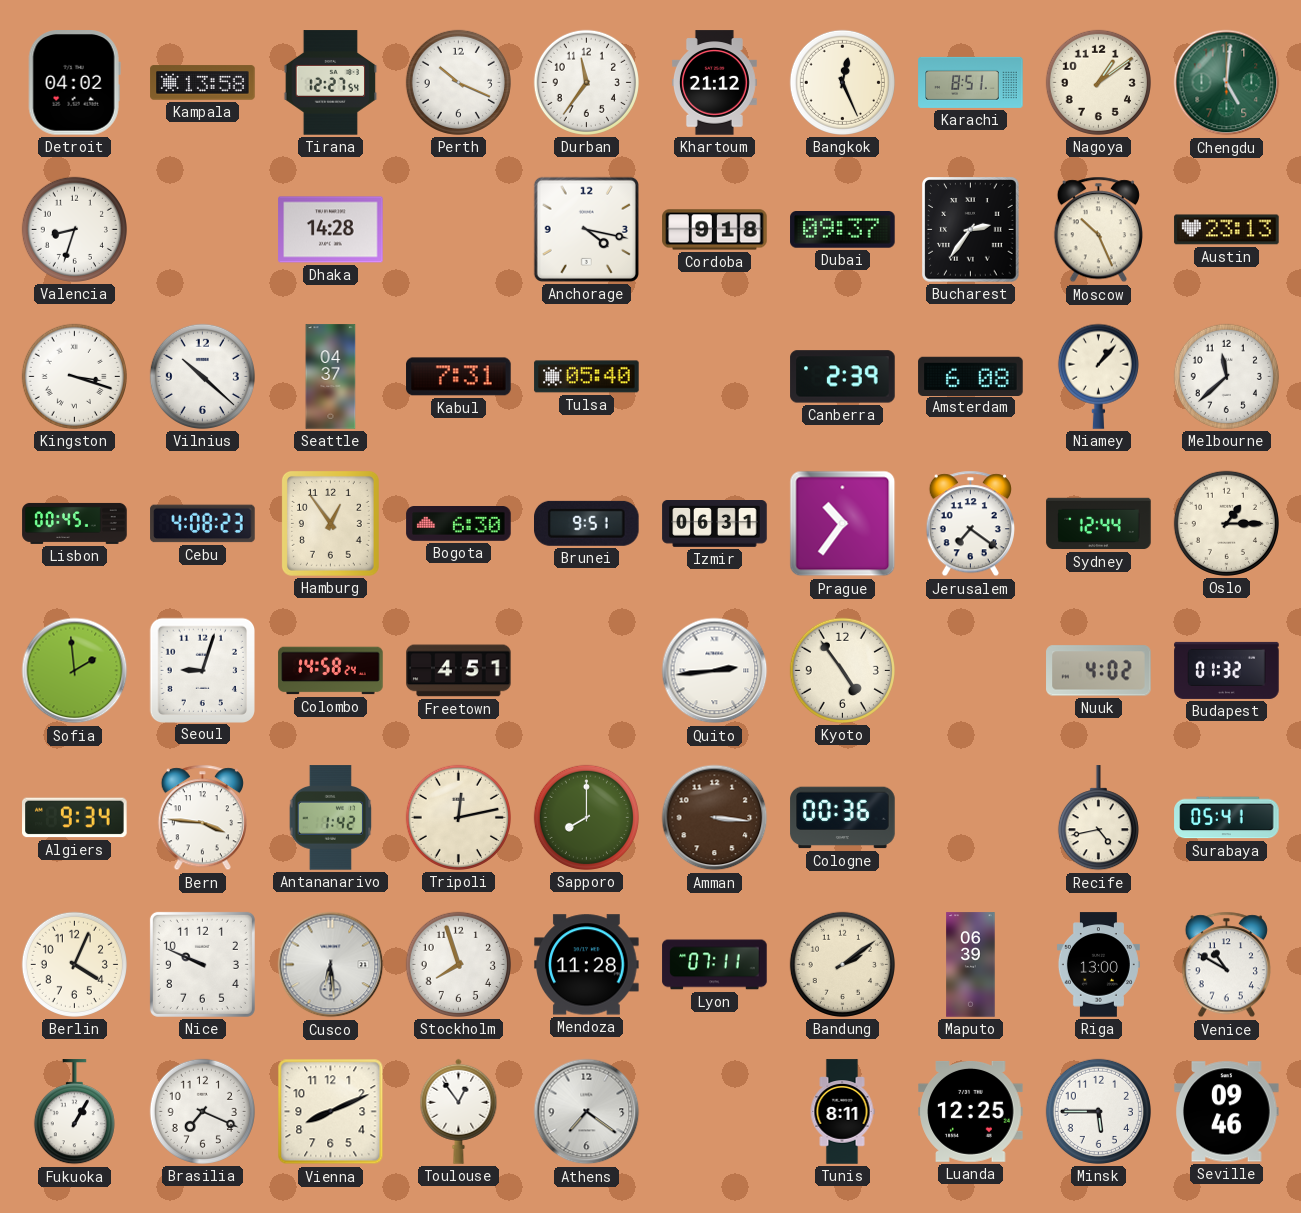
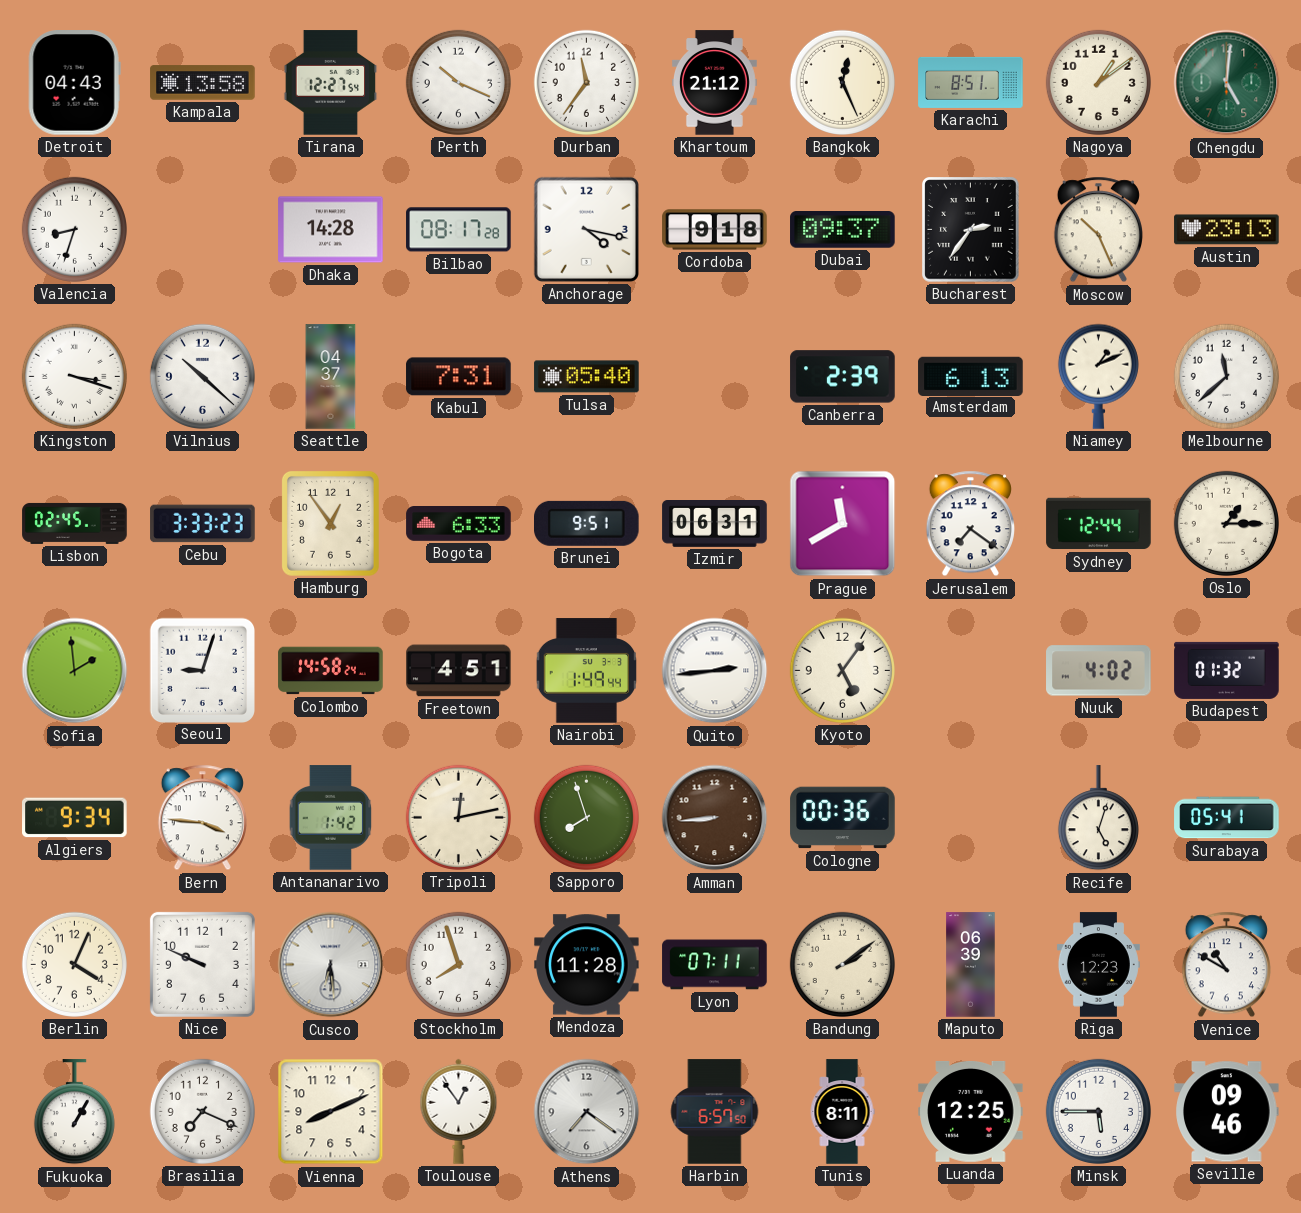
Detroit: 04:02 -> 04:43
Bilbao: none -> 08:17
Amsterdam: 6:08 -> 6:13
Niamey: 1:07 -> 1:11
Lisbon: 00:45 -> 02:45
Cebu: 4:08 -> 3:33
Bogota: 6:30 -> 6:33
Prague: 10:36 -> 11:40
Nairobi: none -> 1:49
Kyoto: 4:54 -> 5:06
Sapporo: 8:00 -> 7:57
Amman: 3:16 -> 8:44
Recife: 4:43 -> 5:03
Riga: 13:00 -> 12:23
Harbin: none -> 6:57
